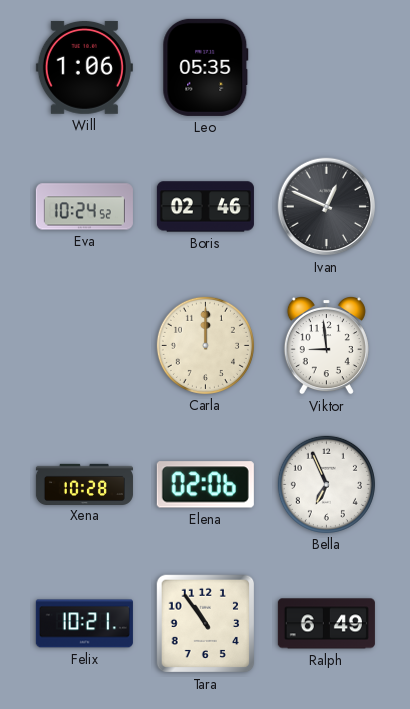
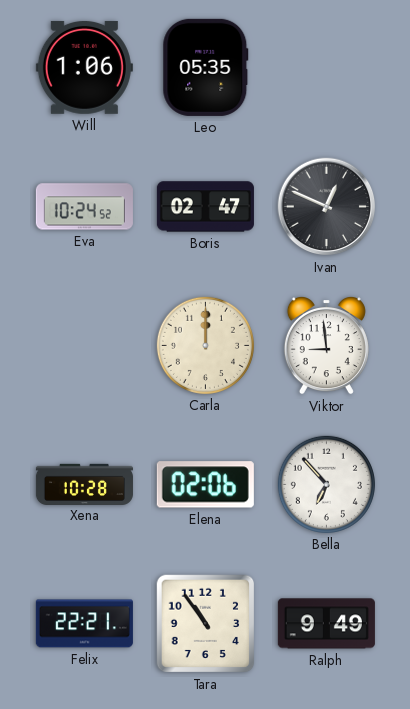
Boris: 02:46 -> 02:47
Bella: 6:56 -> 6:53
Felix: 10:21 -> 22:21
Ralph: 6:49 -> 9:49
